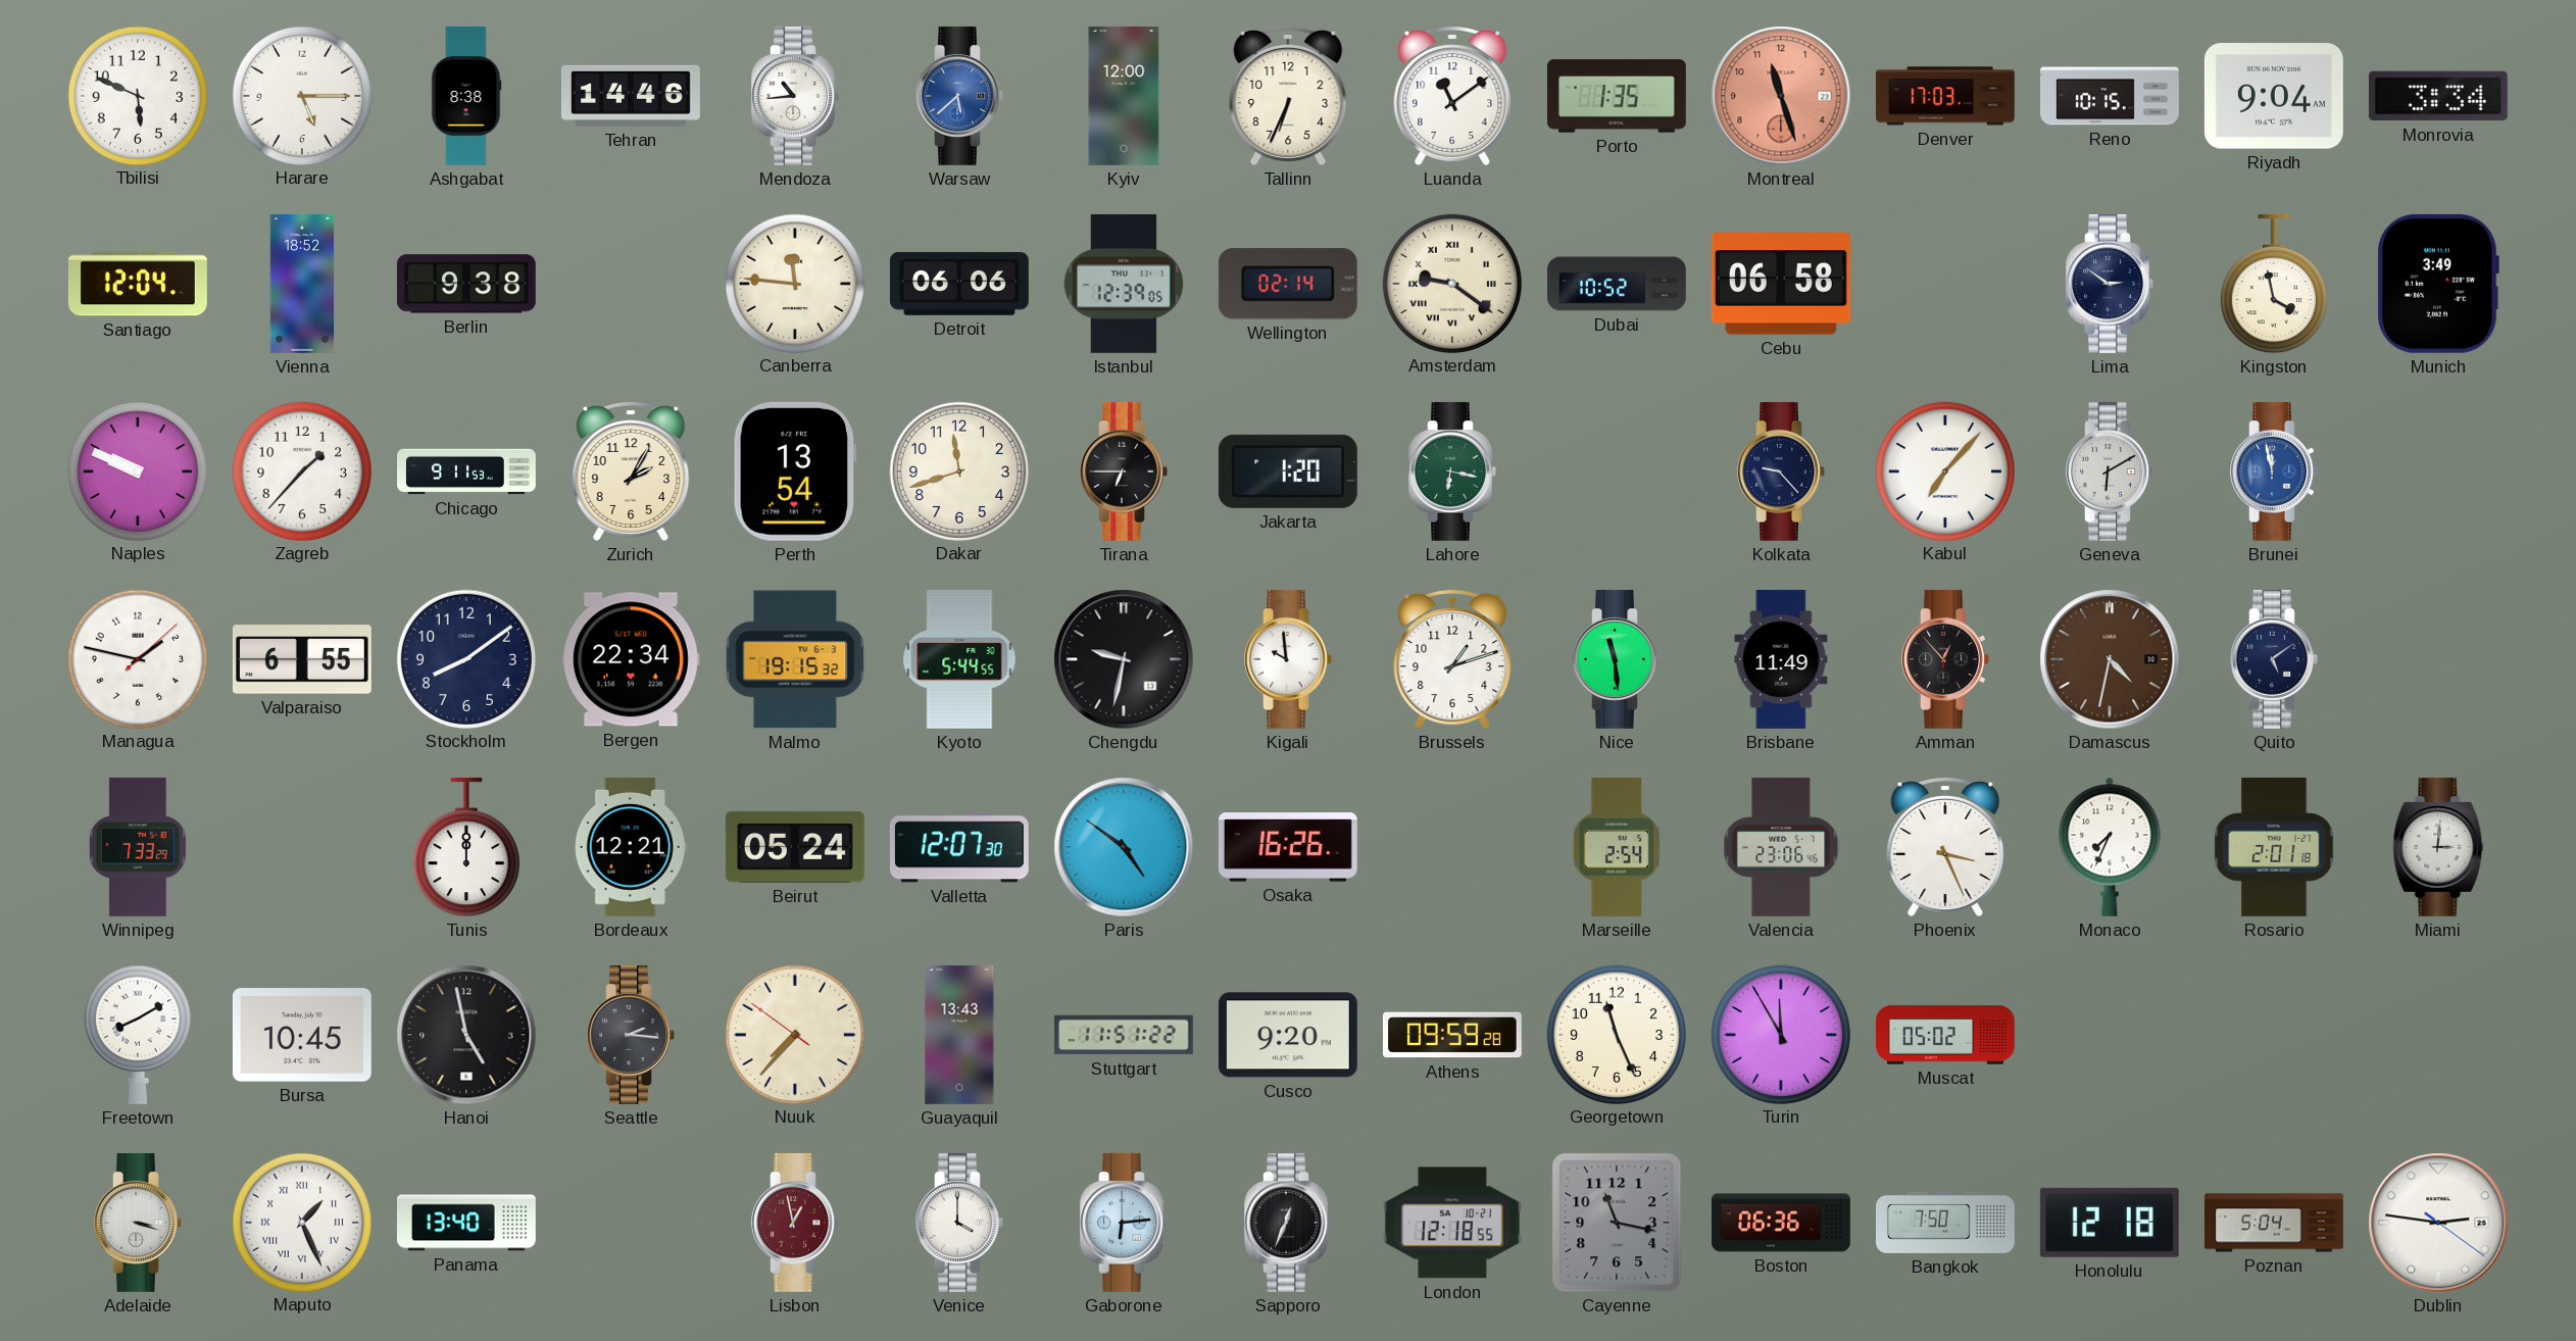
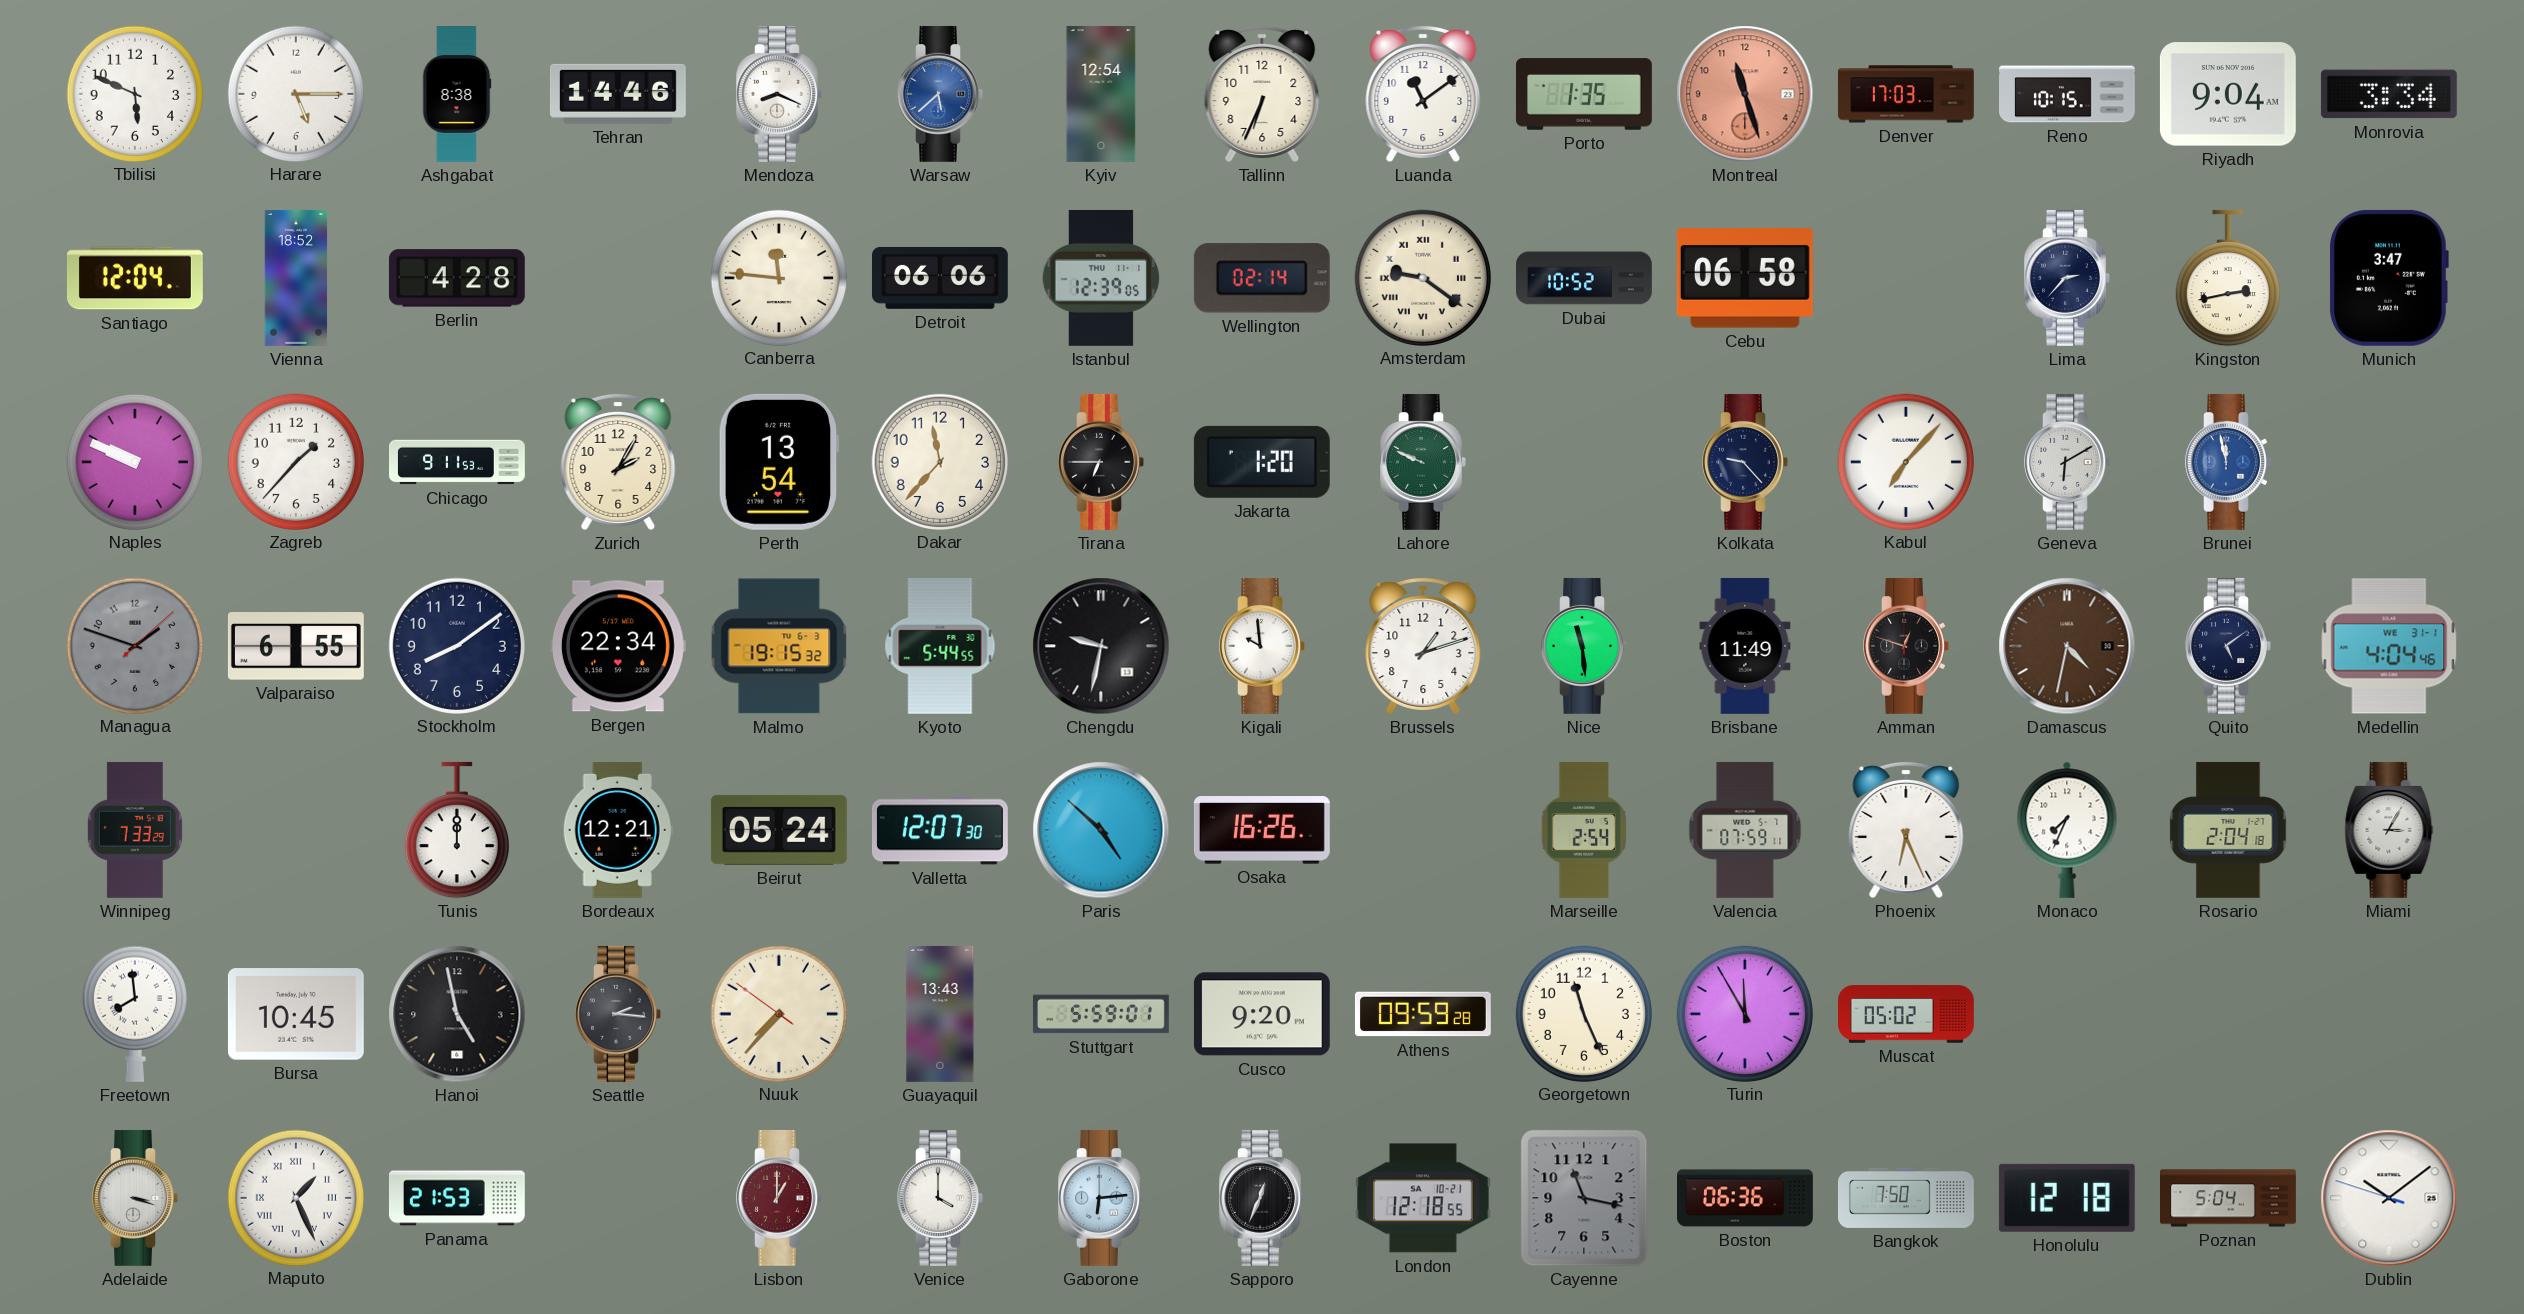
Mendoza: 10:44 -> 8:19
Kyiv: 12:00 -> 12:54
Berlin: 9:38 -> 4:28
Lima: 2:51 -> 2:37
Kingston: 3:58 -> 2:43
Munich: 3:49 -> 3:47
Dakar: 11:42 -> 11:37
Lahore: 6:17 -> 9:49
Managua: 1:47 -> 1:48
Managua dial: white -> grey
Amman: 12:53 -> 12:48
Medellin: none -> 4:04
Paris: 4:51 -> 4:52
Valencia: 23:06 -> 07:59
Phoenix: 3:26 -> 6:26
Rosario: 2:01 -> 2:04
Miami: 3:01 -> 3:05
Freetown: 8:10 -> 7:59
Stuttgart: 11:51 -> 5:59
Panama: 13:40 -> 21:53
Lisbon: 12:58 -> 1:00
Dublin: 2:46 -> 10:08
